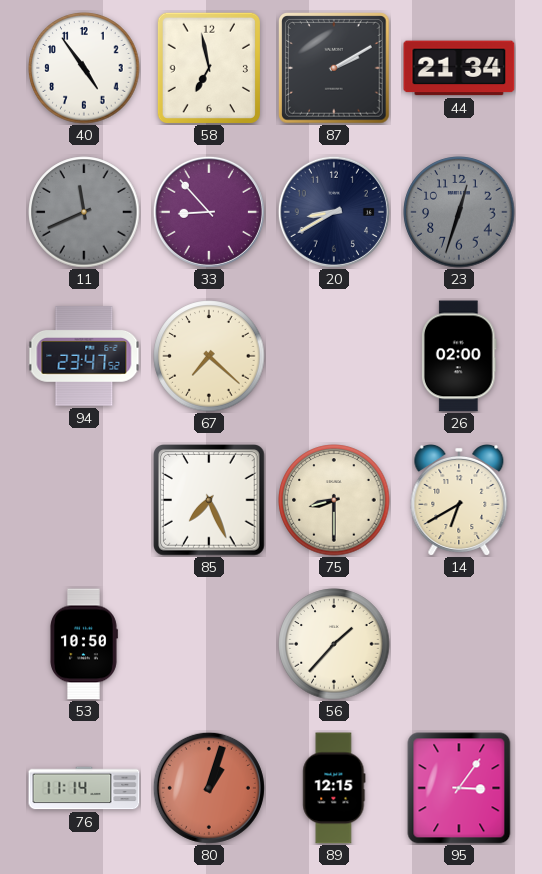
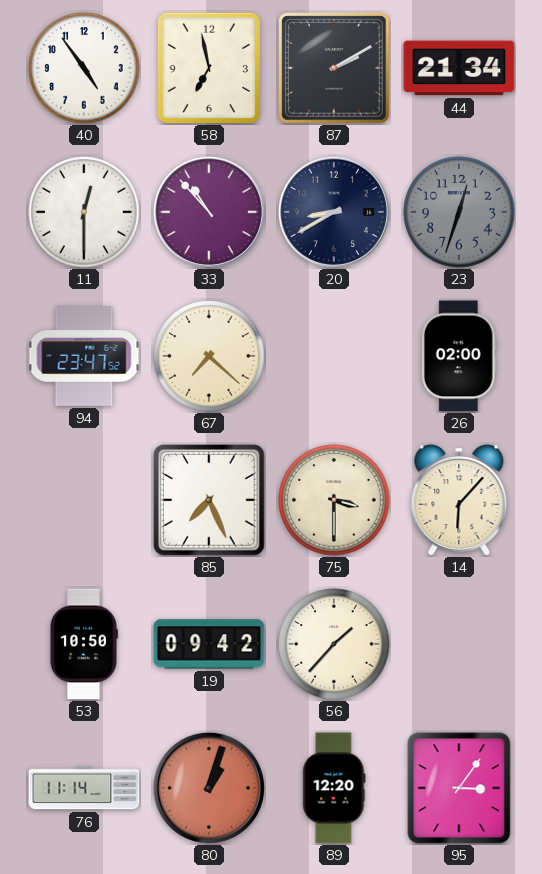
11: 11:41 -> 12:30
11 dial: grey -> white
33: 8:53 -> 10:53
75: 8:30 -> 3:30
14: 6:40 -> 6:07
19: none -> 09:42
89: 12:15 -> 12:20
